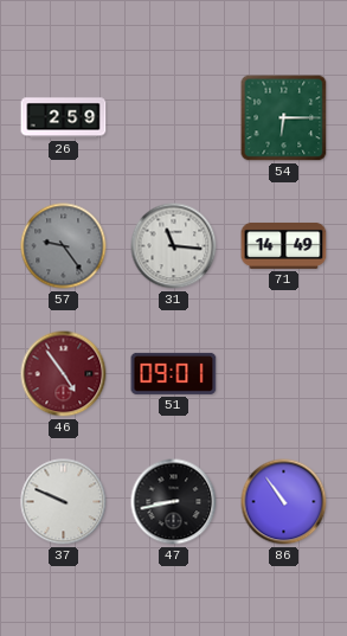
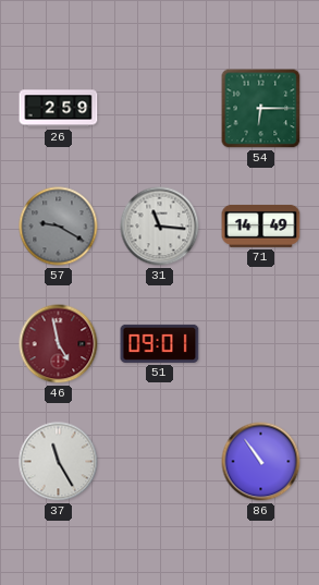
57: 9:24 -> 9:20
46: 4:54 -> 4:58
37: 9:49 -> 11:25
47: 8:43 -> none
